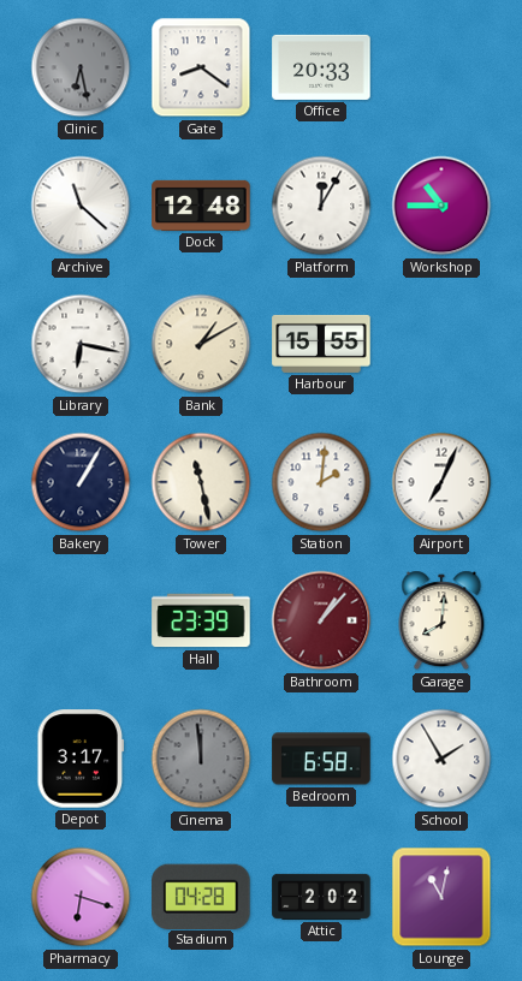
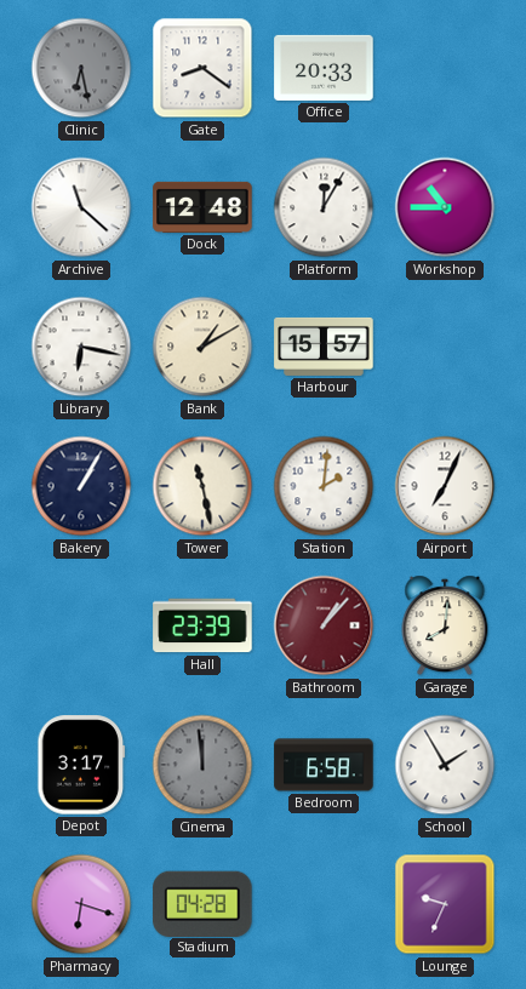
Harbour: 15:55 -> 15:57
Attic: 2:02 -> none
Lounge: 11:02 -> 9:34
